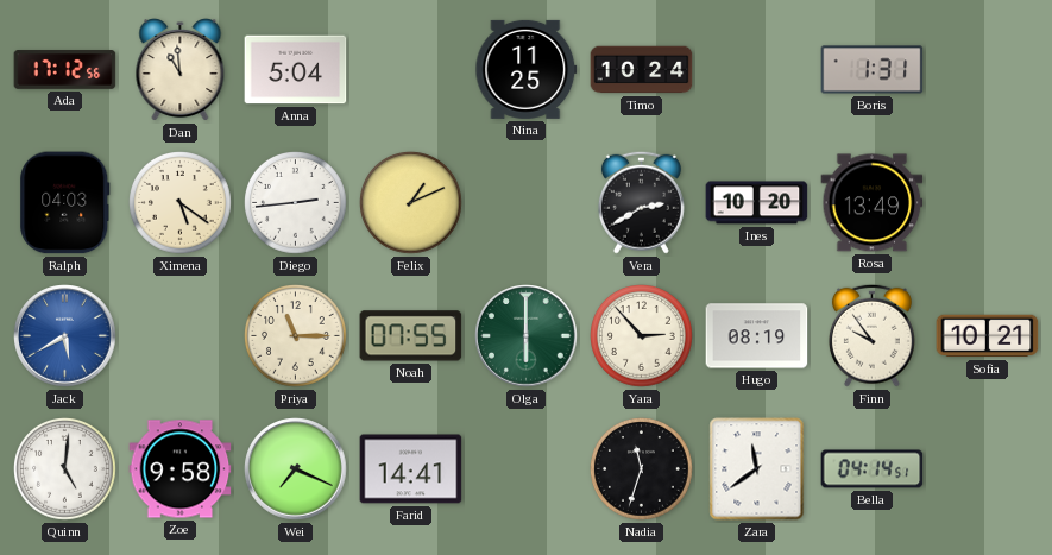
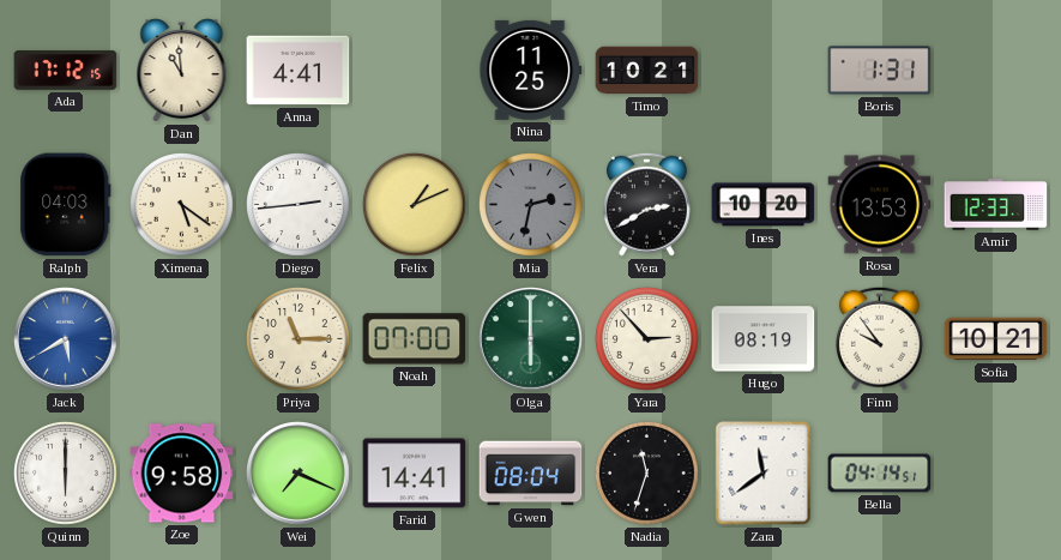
Ada: 17:12:56 -> 17:12:15
Anna: 5:04 -> 4:41
Timo: 10:24 -> 10:21
Mia: none -> 2:32
Rosa: 13:49 -> 13:53
Amir: none -> 12:33
Noah: 07:55 -> 07:00
Quinn: 5:01 -> 6:00
Gwen: none -> 08:04
